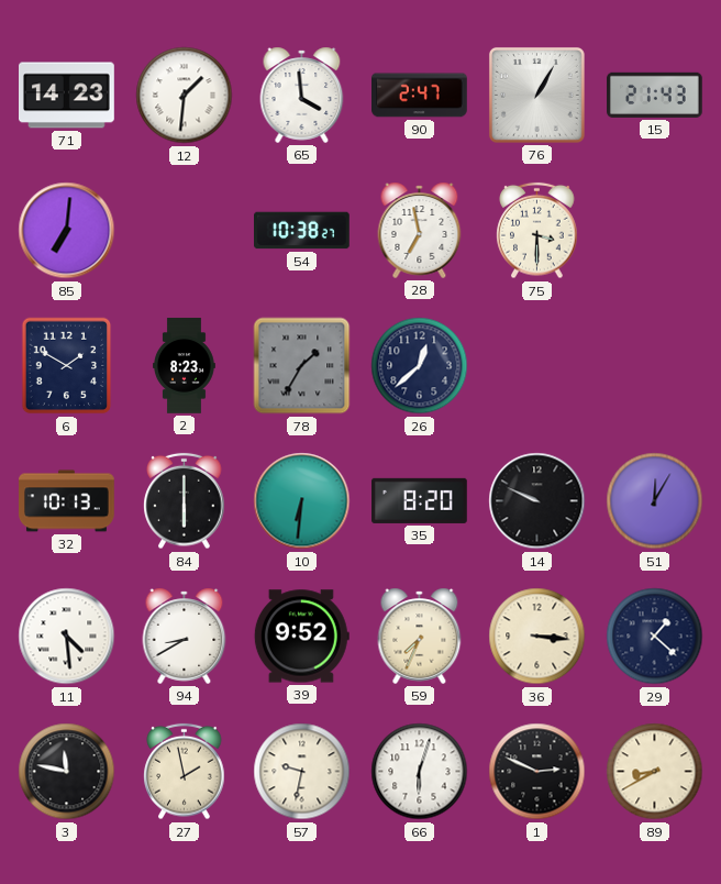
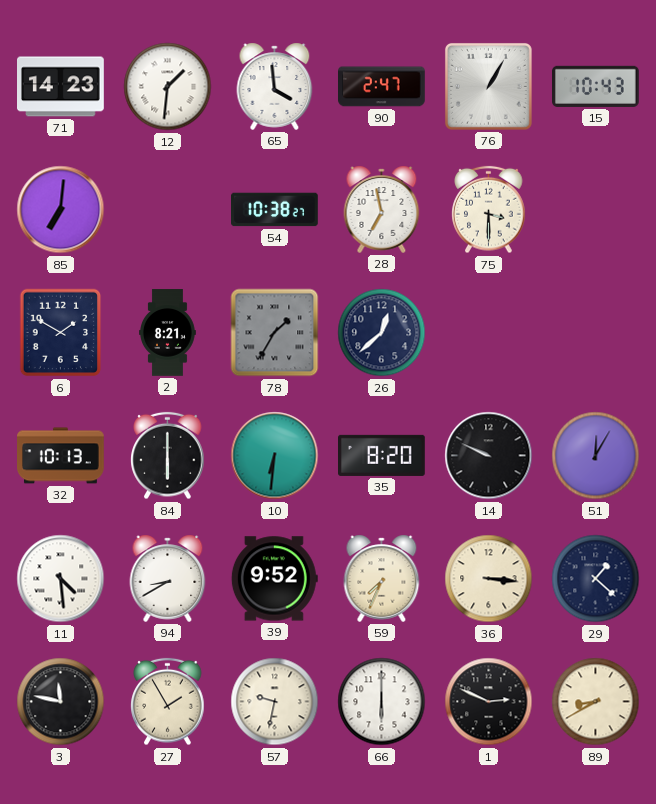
15: 21:43 -> 10:43
2: 8:23 -> 8:21
27: 1:58 -> 1:55
66: 6:03 -> 6:00
